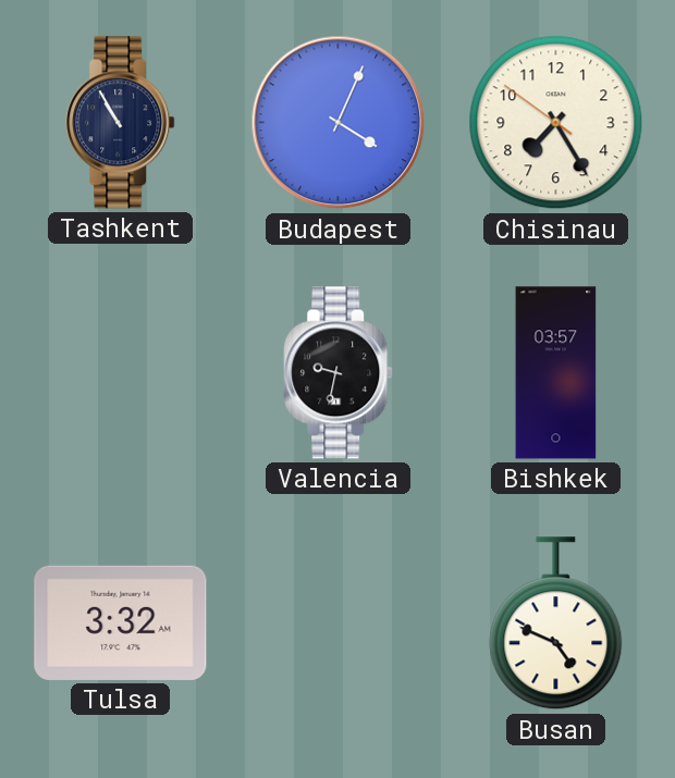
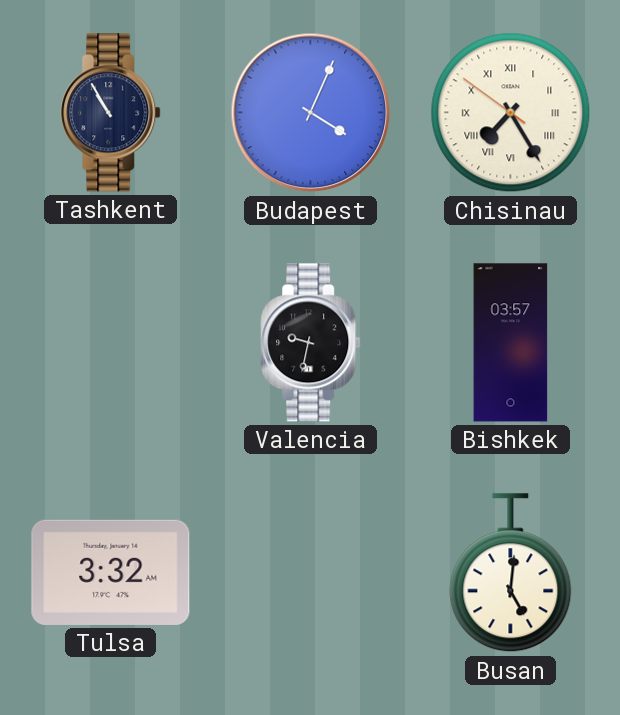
Chisinau numerals: Arabic -> Roman
Busan: 4:49 -> 5:01
